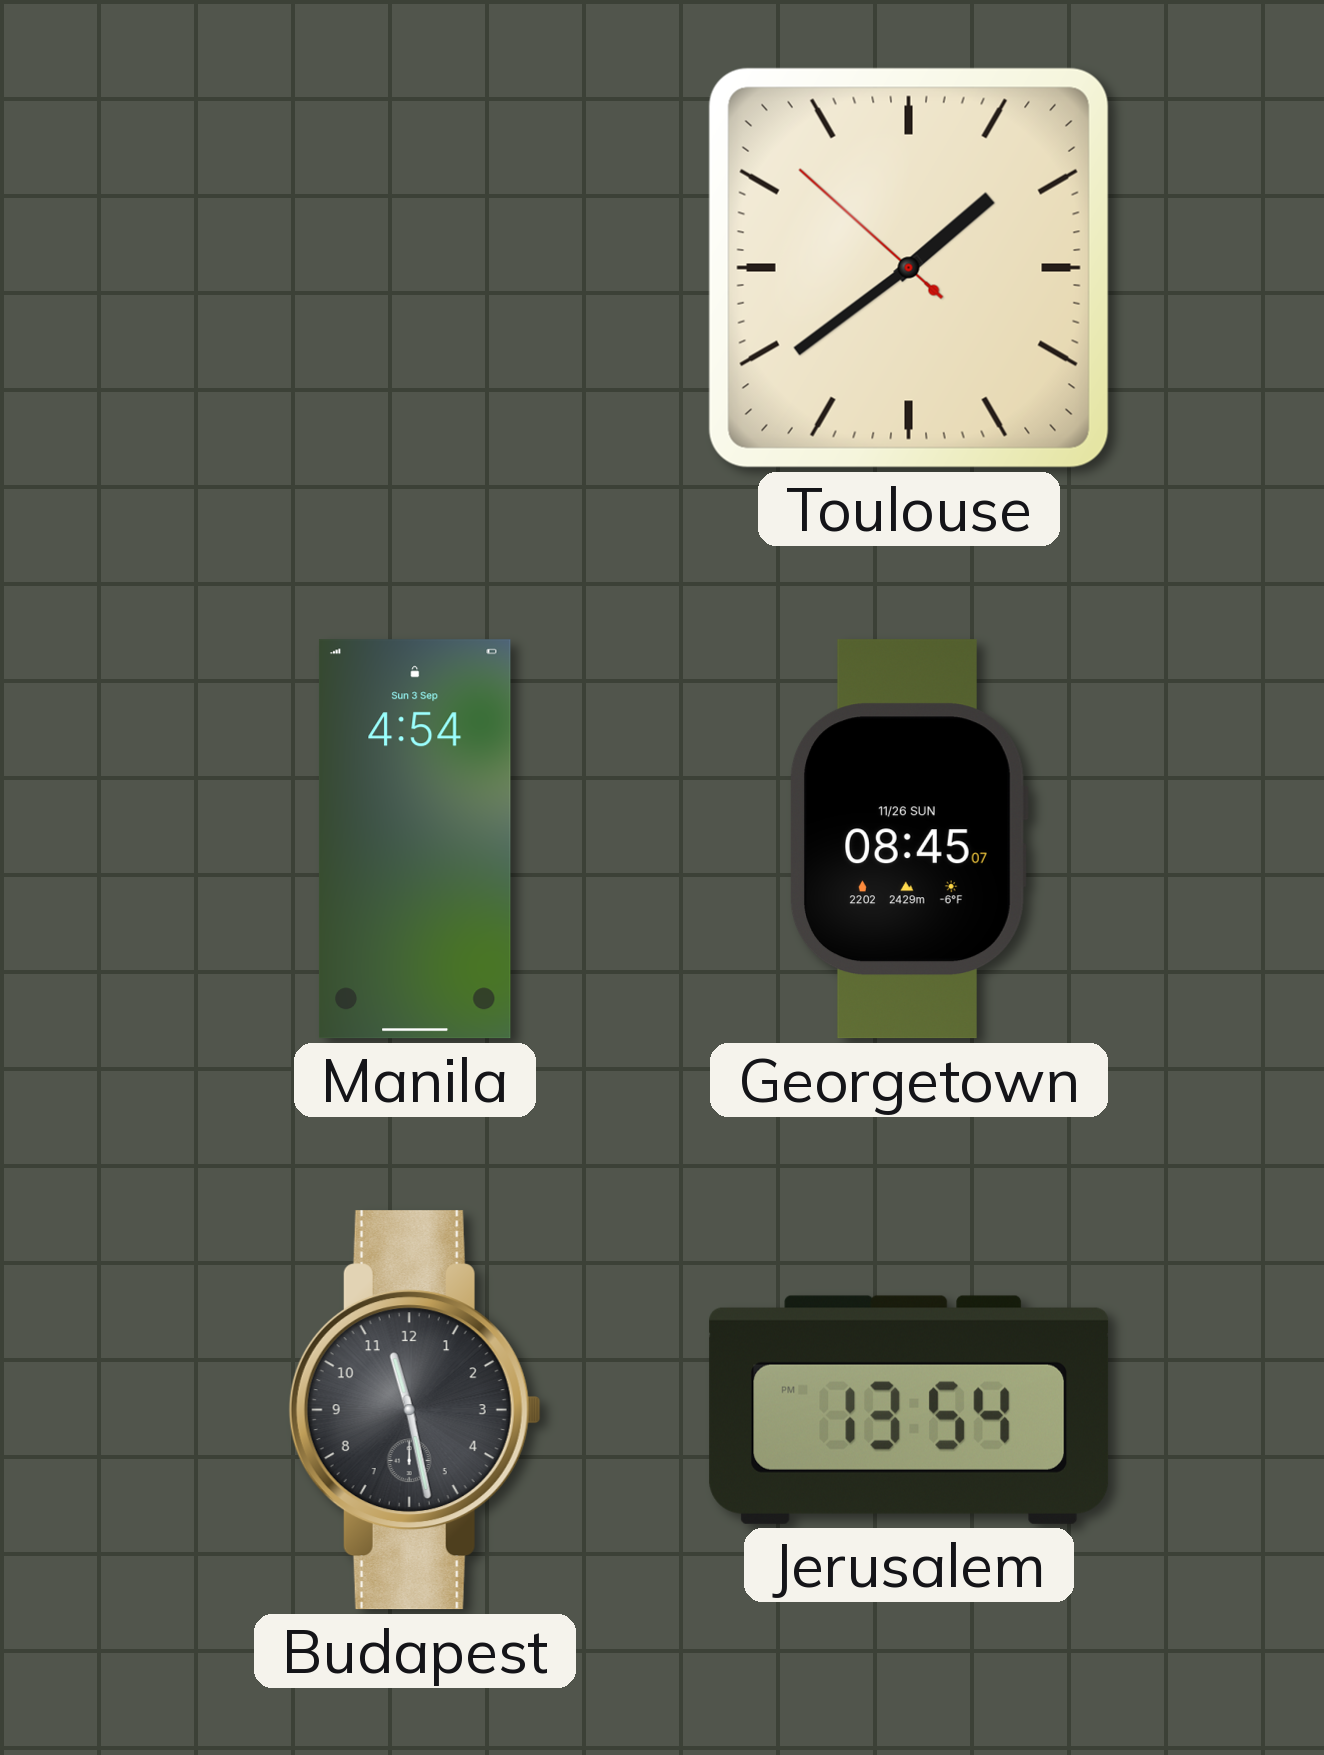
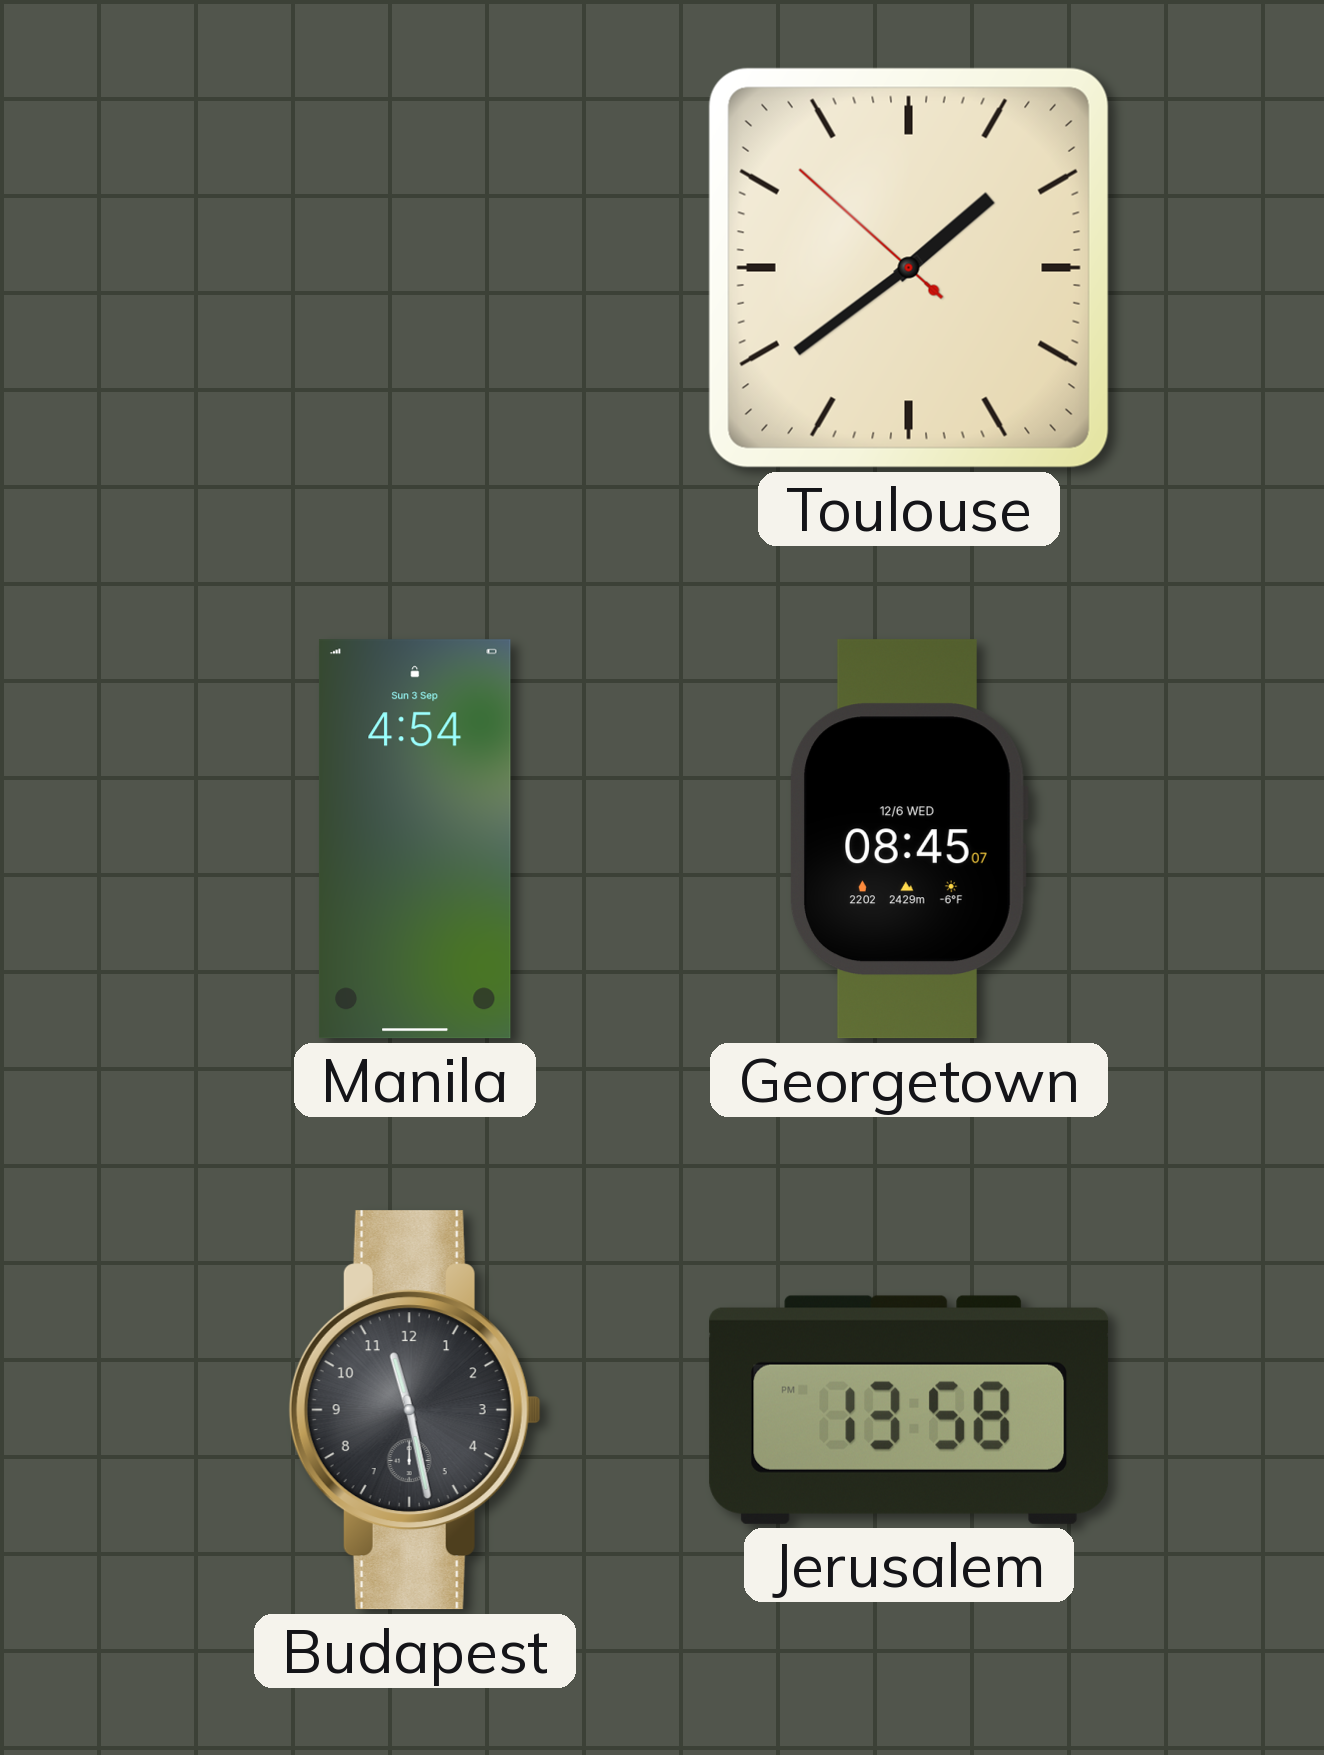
Georgetown date: 11/26 SUN -> 12/6 WED
Jerusalem: 13:54 -> 13:58
